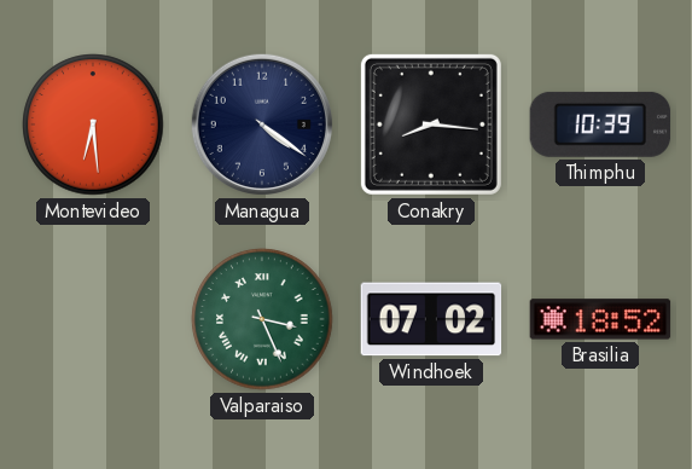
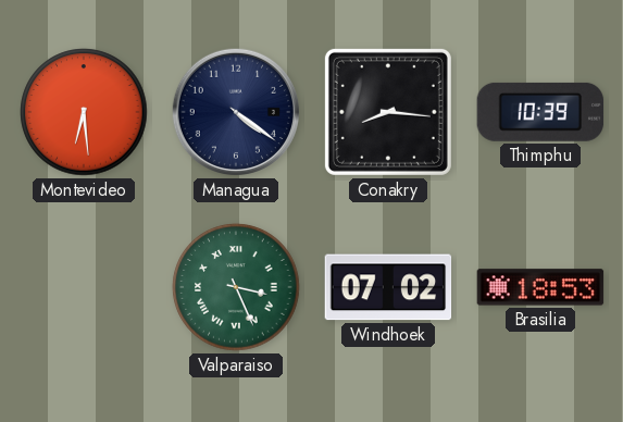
Brasilia: 18:52 -> 18:53
